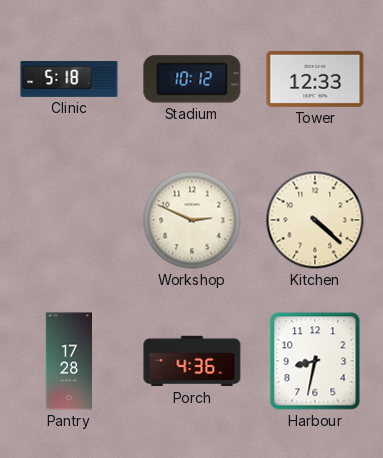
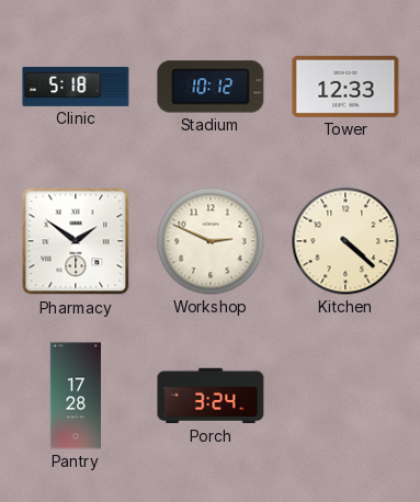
Pharmacy: none -> 1:51
Porch: 4:36 -> 3:24
Harbour: 8:32 -> none
